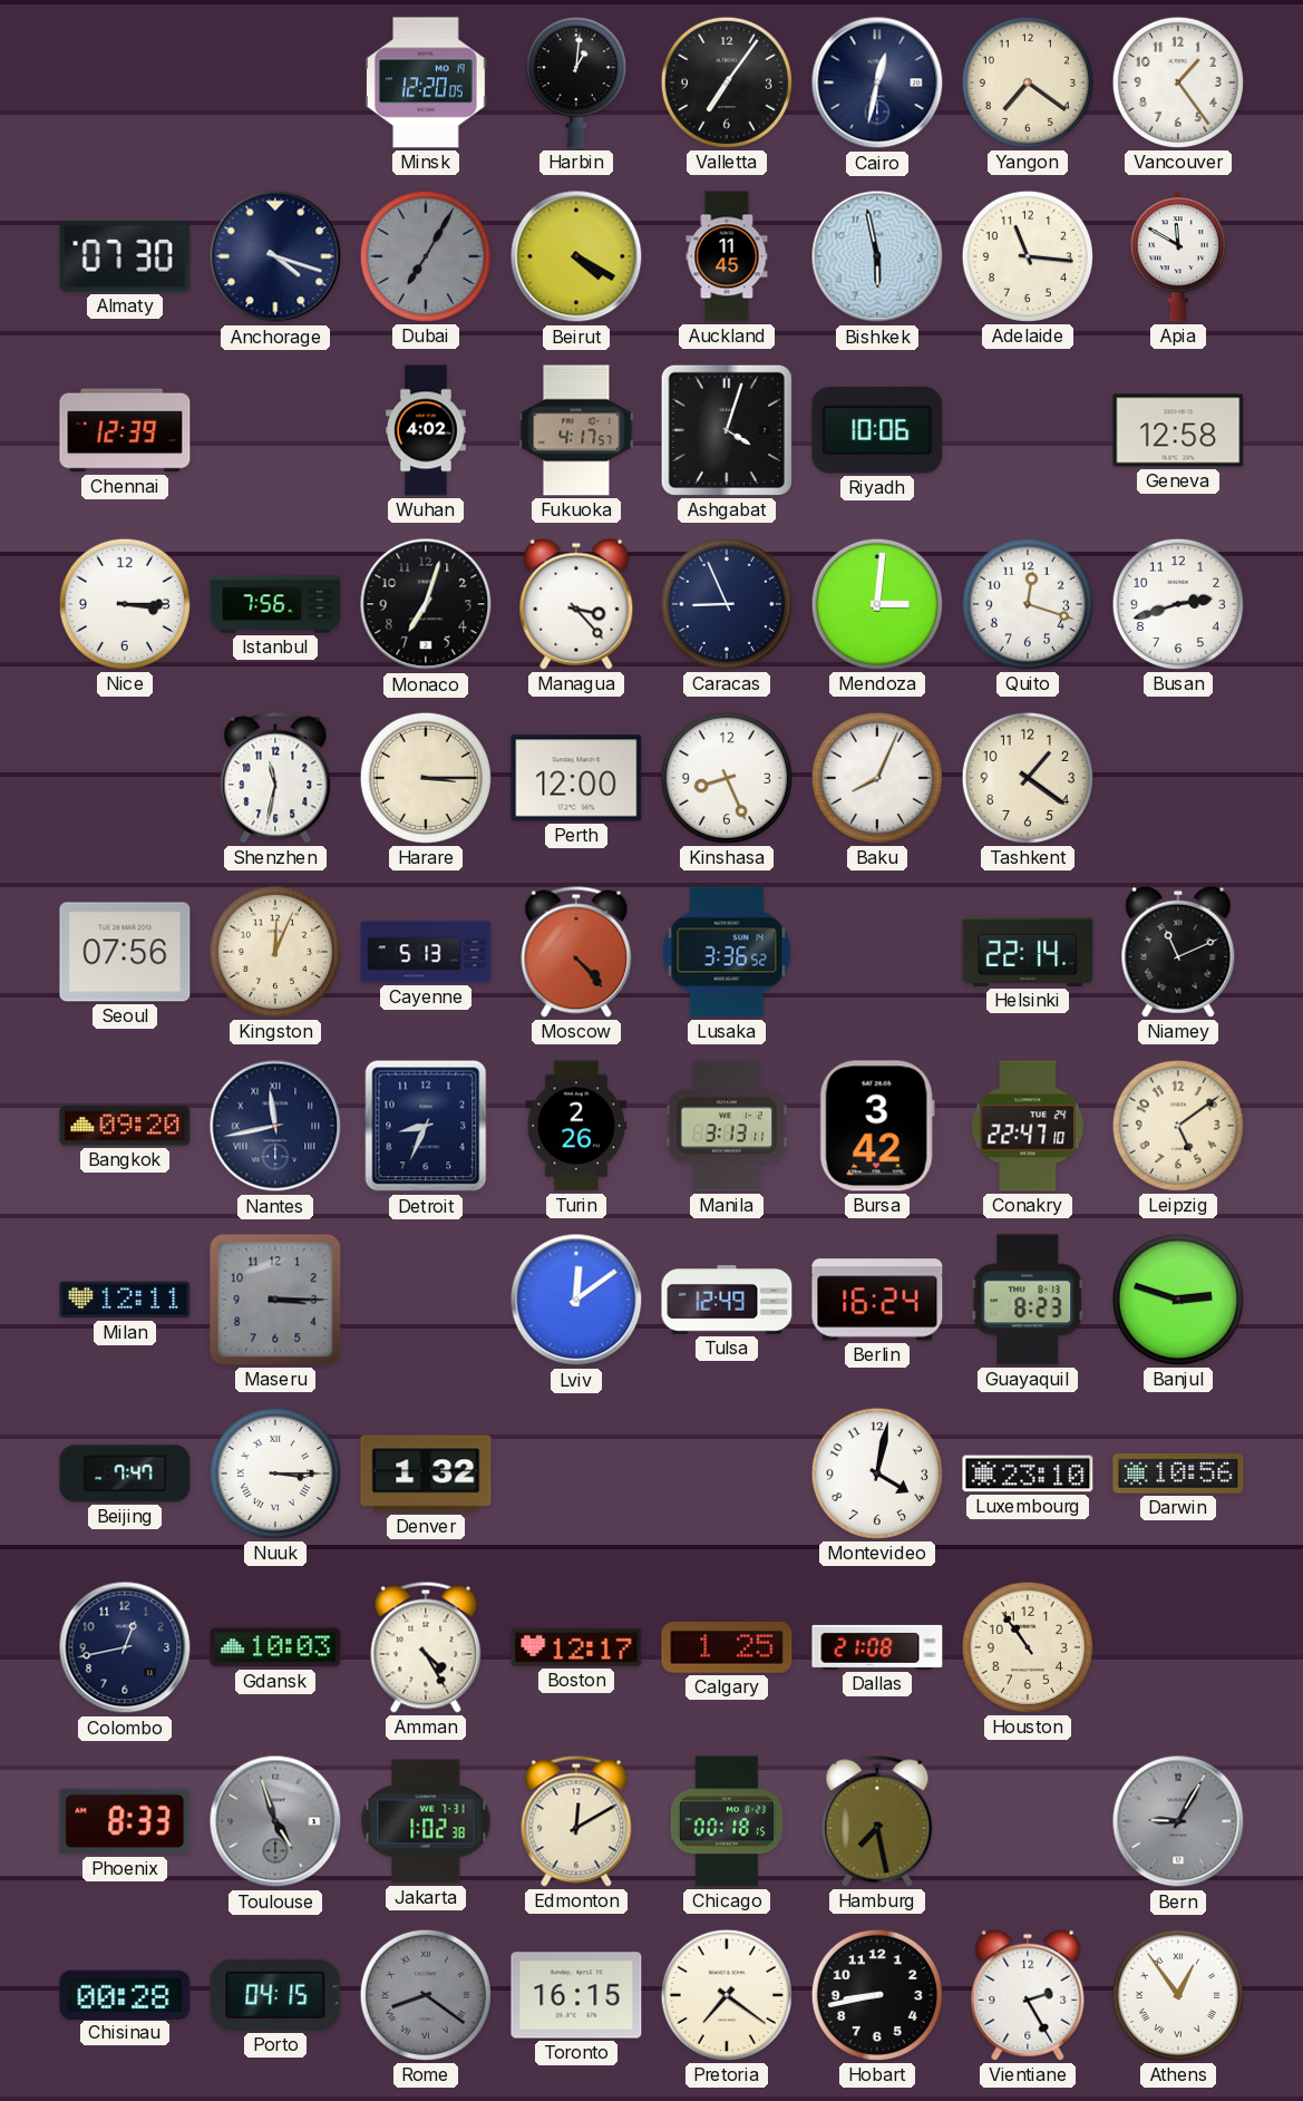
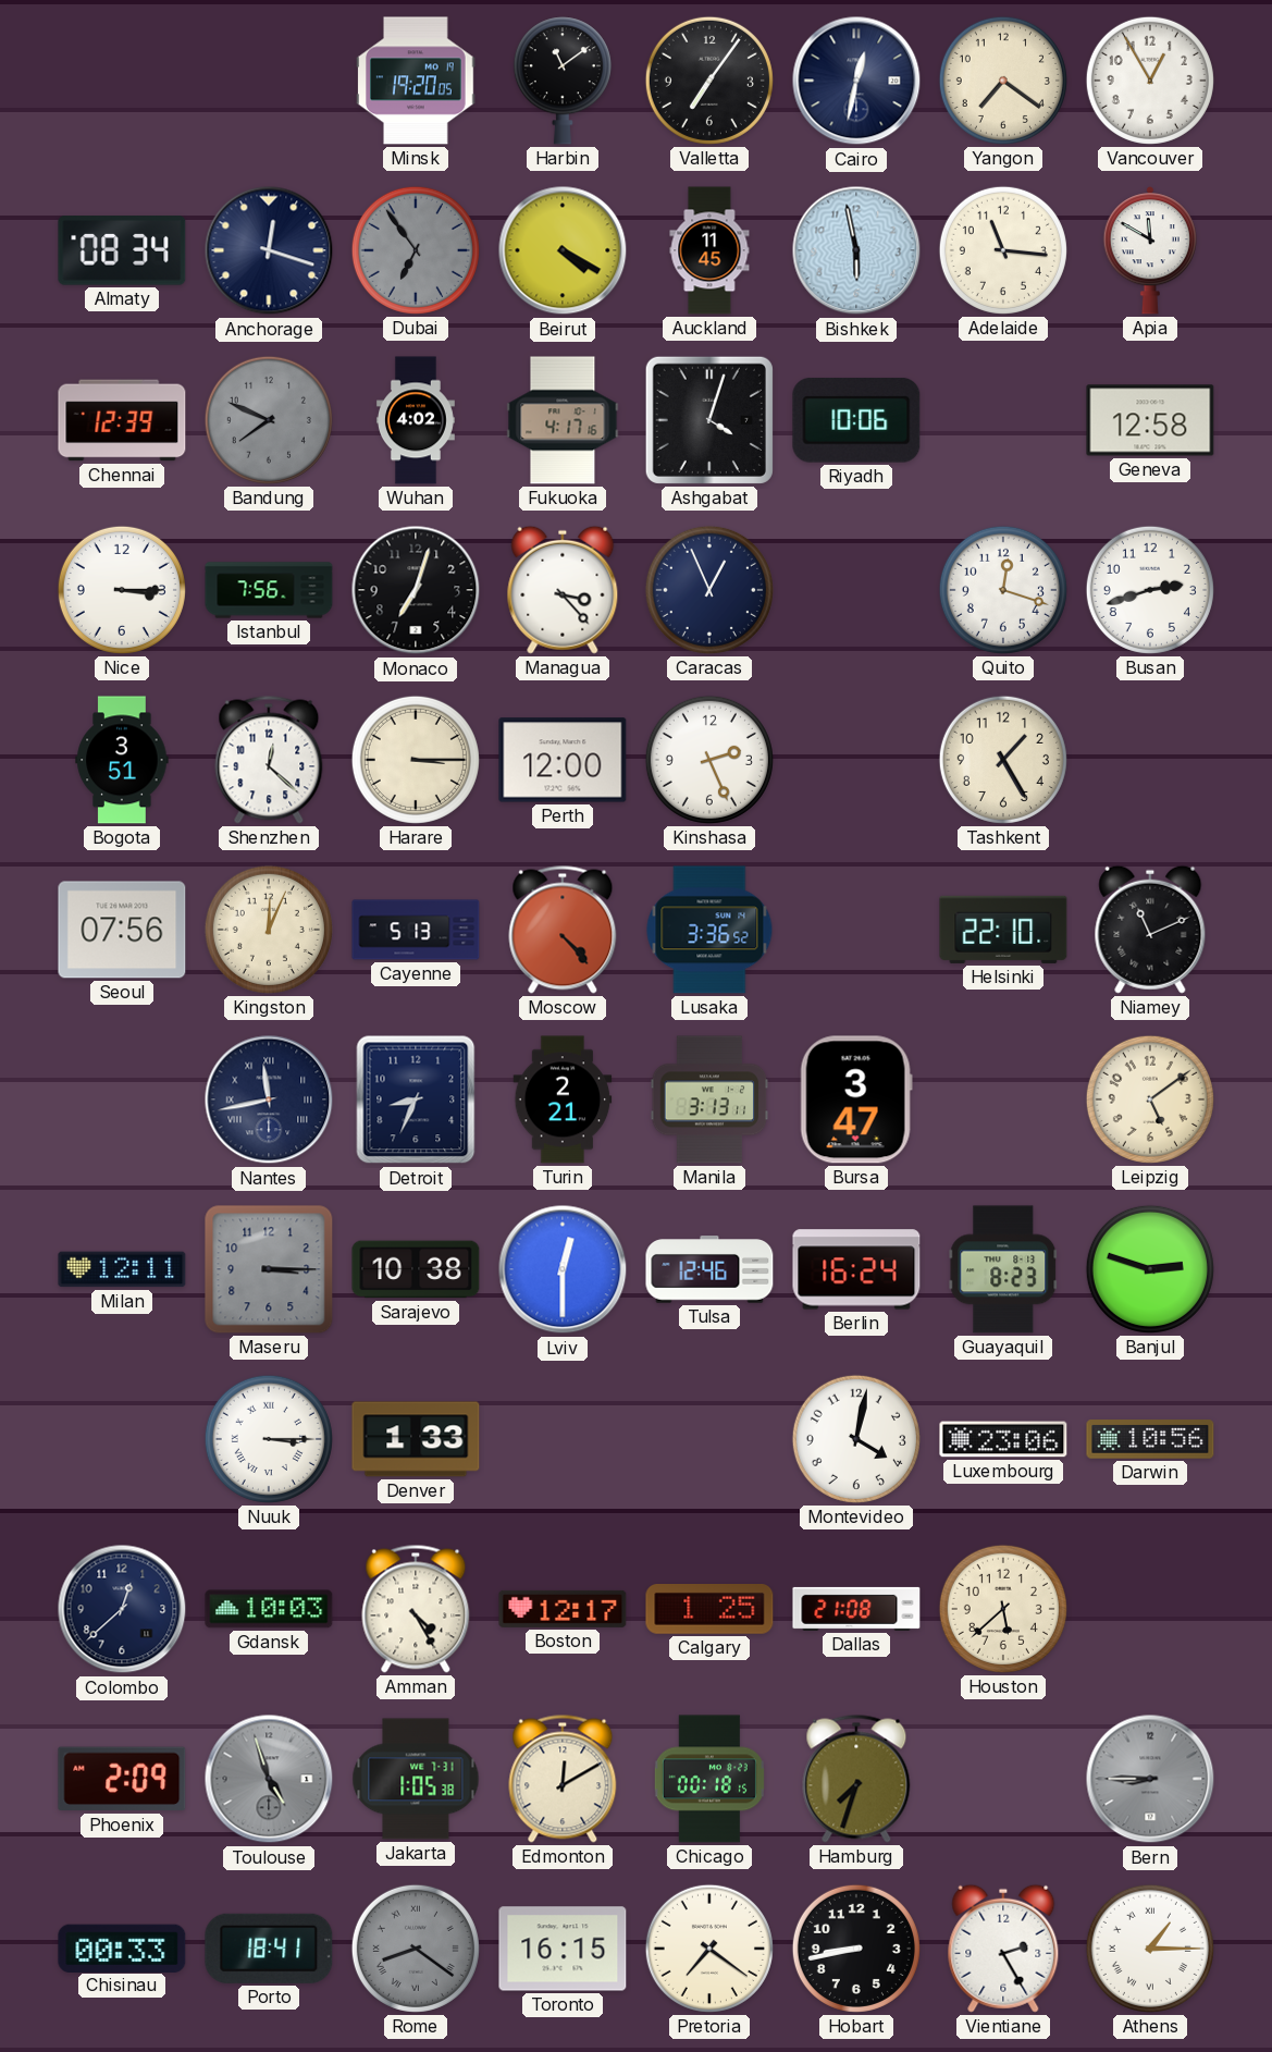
Minsk: 12:20 -> 19:20
Harbin: 1:01 -> 11:09
Vancouver: 1:24 -> 12:55
Almaty: 07:30 -> 08:34
Anchorage: 4:18 -> 12:18
Dubai: 7:05 -> 6:54
Bandung: none -> 7:49
Fukuoka: 4:17:57 -> 4:17:16
Caracas: 8:56 -> 12:56
Mendoza: 3:01 -> none
Bogota: none -> 3:51
Shenzhen: 11:32 -> 12:22
Kinshasa: 8:26 -> 2:26
Baku: 8:04 -> none
Tashkent: 1:21 -> 1:25
Helsinki: 22:14 -> 22:10
Bangkok: 09:20 -> none
Turin: 2:26 -> 2:21
Bursa: 3:42 -> 3:47
Conakry: 22:47 -> none
Sarajevo: none -> 10:38
Lviv: 12:09 -> 12:30
Tulsa: 12:49 -> 12:46
Beijing: 7:47 -> none
Denver: 1:32 -> 1:33
Luxembourg: 23:10 -> 23:06
Colombo: 12:43 -> 12:38
Houston: 10:54 -> 5:38
Phoenix: 8:33 -> 2:09
Jakarta: 1:02 -> 1:05
Hamburg: 7:28 -> 7:33
Bern: 9:05 -> 8:45
Chisinau: 00:28 -> 00:33
Porto: 04:15 -> 18:41
Athens: 12:54 -> 1:15
